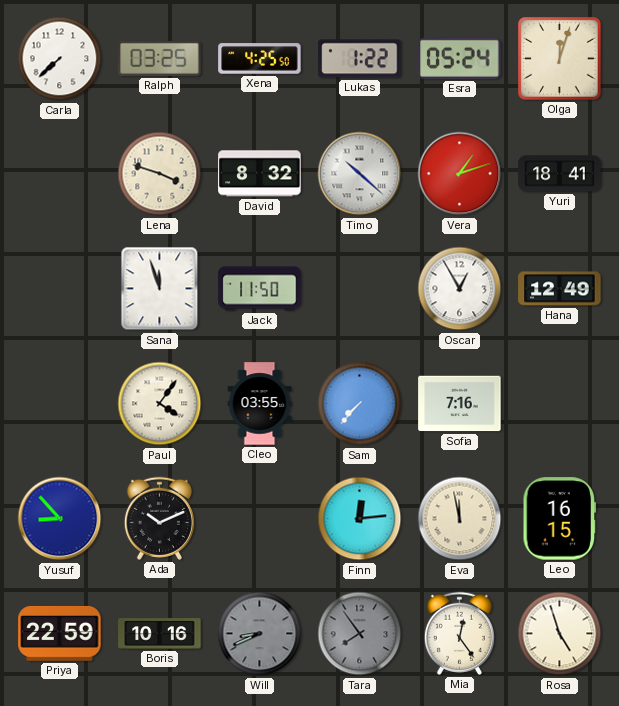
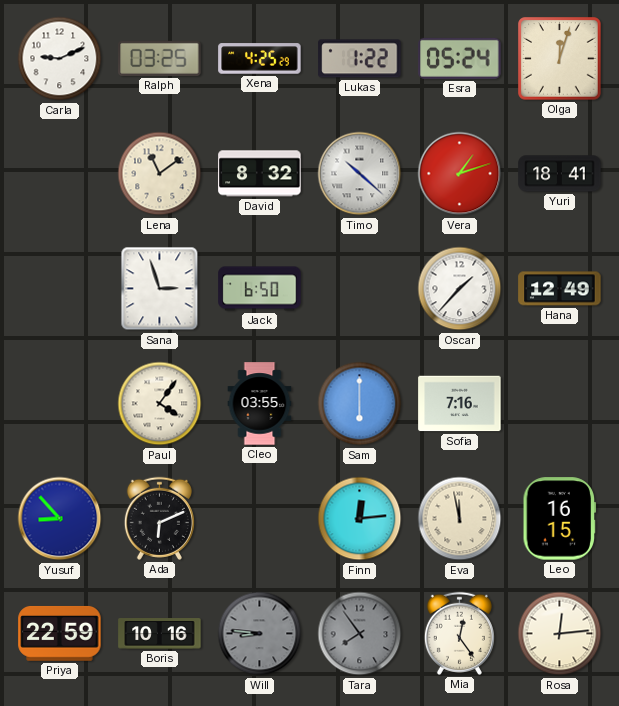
Carla: 7:38 -> 9:11
Xena: 4:25:50 -> 4:25:29
Lena: 3:48 -> 11:09
Sana: 11:57 -> 2:57
Jack: 11:50 -> 6:50
Oscar: 12:55 -> 1:37
Sam: 7:37 -> 6:00
Ada: 10:11 -> 6:11
Will: 8:41 -> 8:46
Rosa: 4:57 -> 12:14
